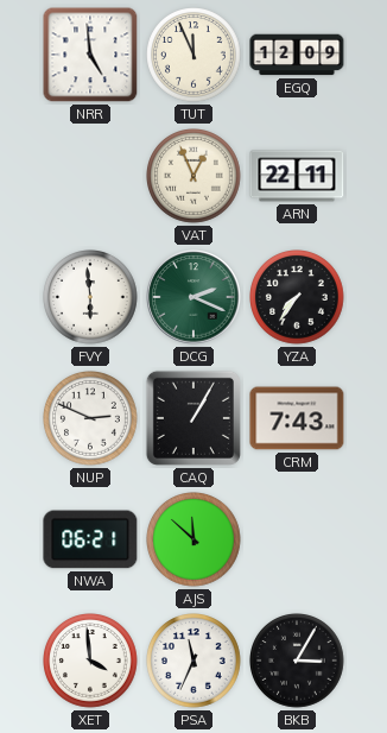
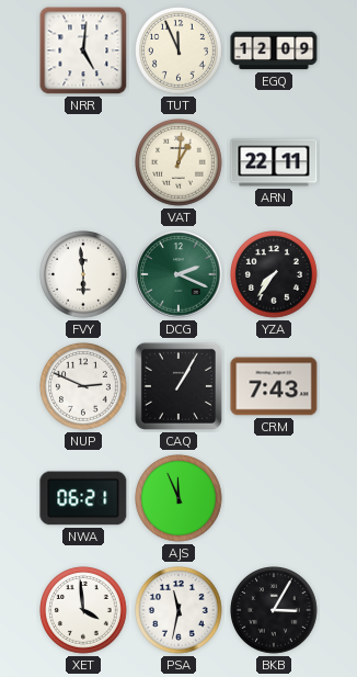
NRR: 4:59 -> 5:01
VAT: 12:56 -> 1:01
AJS: 11:52 -> 11:56
PSA: 11:34 -> 11:32
